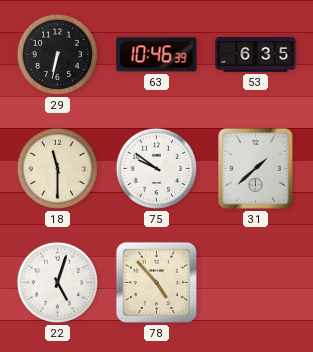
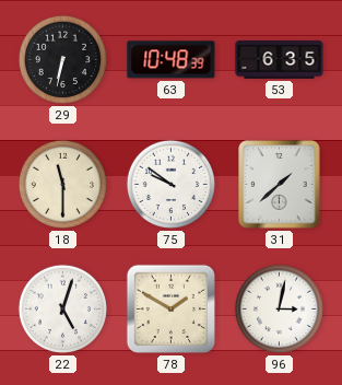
63: 10:46 -> 10:48
78: 4:53 -> 1:50
96: none -> 3:02
